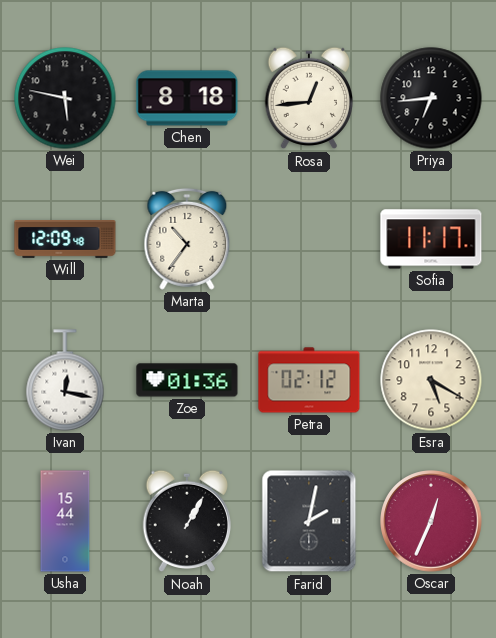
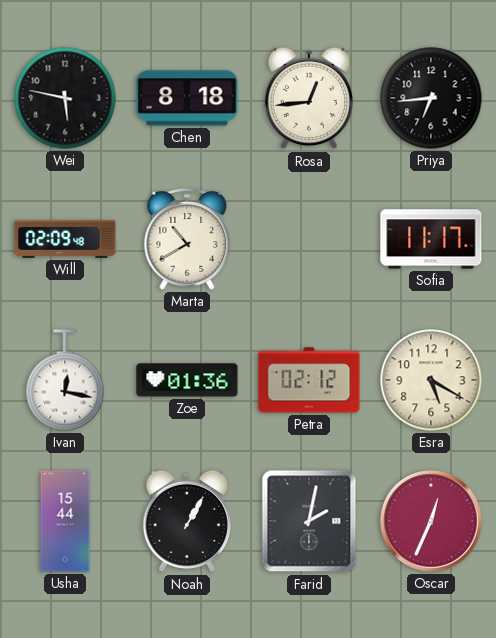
Will: 12:09 -> 02:09
Marta: 10:36 -> 10:40
